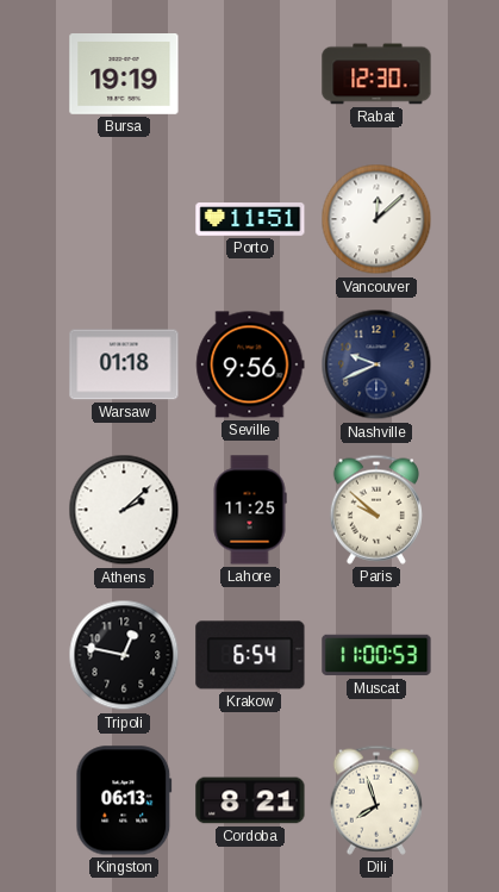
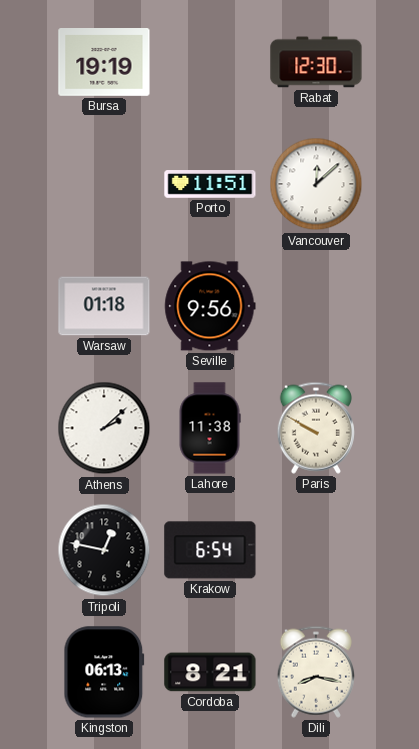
Nashville: 9:41 -> none
Lahore: 11:25 -> 11:38
Paris: 9:52 -> 9:50
Muscat: 11:00 -> none
Dili: 7:57 -> 8:17
